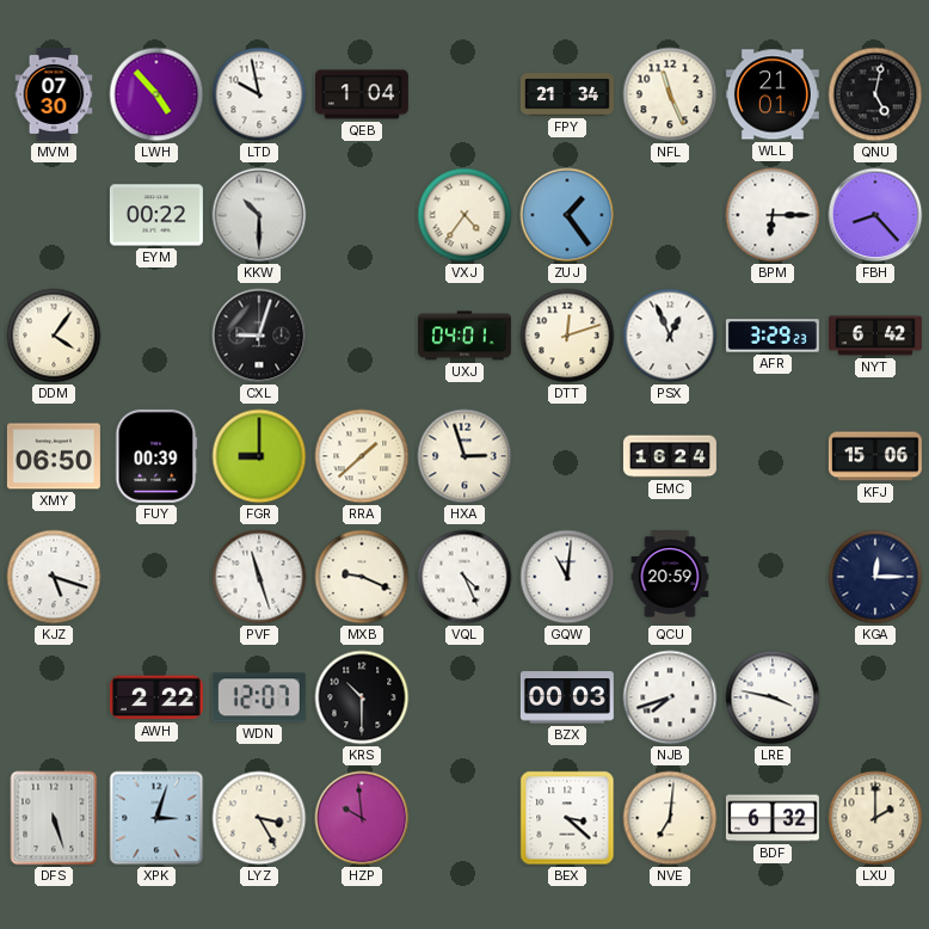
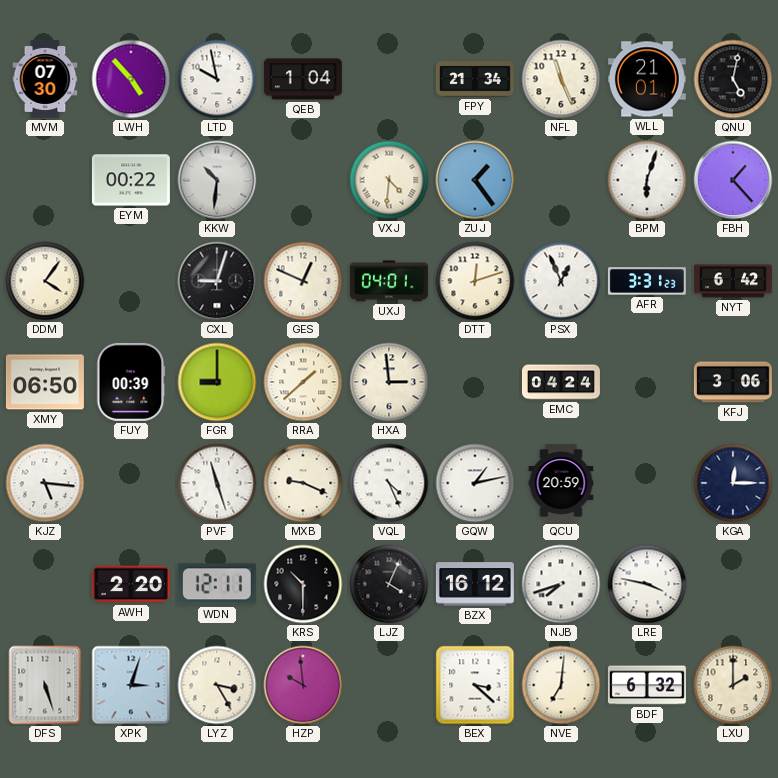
KKW: 10:30 -> 10:31
VXJ: 4:36 -> 4:31
BPM: 6:15 -> 6:03
FBH: 8:23 -> 1:23
GES: none -> 12:49
AFR: 3:29 -> 3:31
HXA: 2:57 -> 2:59
EMC: 16:24 -> 04:24
KFJ: 15:06 -> 3:06
KJZ: 5:18 -> 5:16
GQW: 11:01 -> 1:13
AWH: 2:22 -> 2:20
WDN: 12:07 -> 12:11
LJZ: none -> 4:04
BZX: 00:03 -> 16:12
